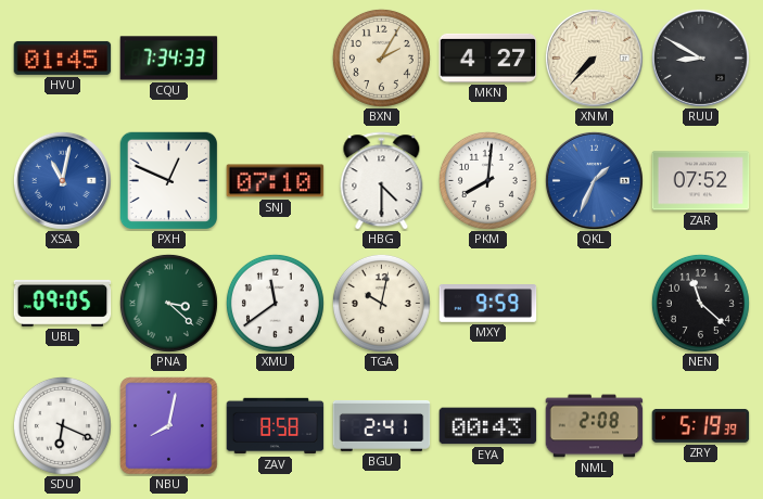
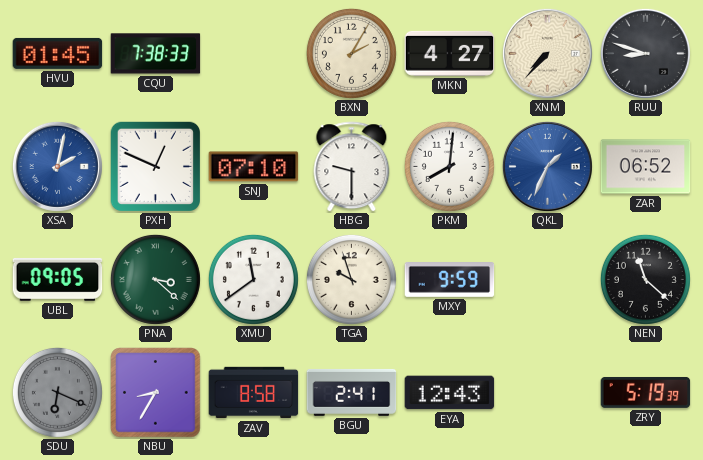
CQU: 7:34 -> 7:38
RUU: 8:50 -> 8:48
XSA: 11:02 -> 2:02
HBG: 4:30 -> 9:30
ZAR: 07:52 -> 06:52
TGA: 10:02 -> 9:57
SDU dial: white -> grey
NBU: 8:02 -> 8:35
EYA: 00:43 -> 12:43
NML: 2:08 -> none
